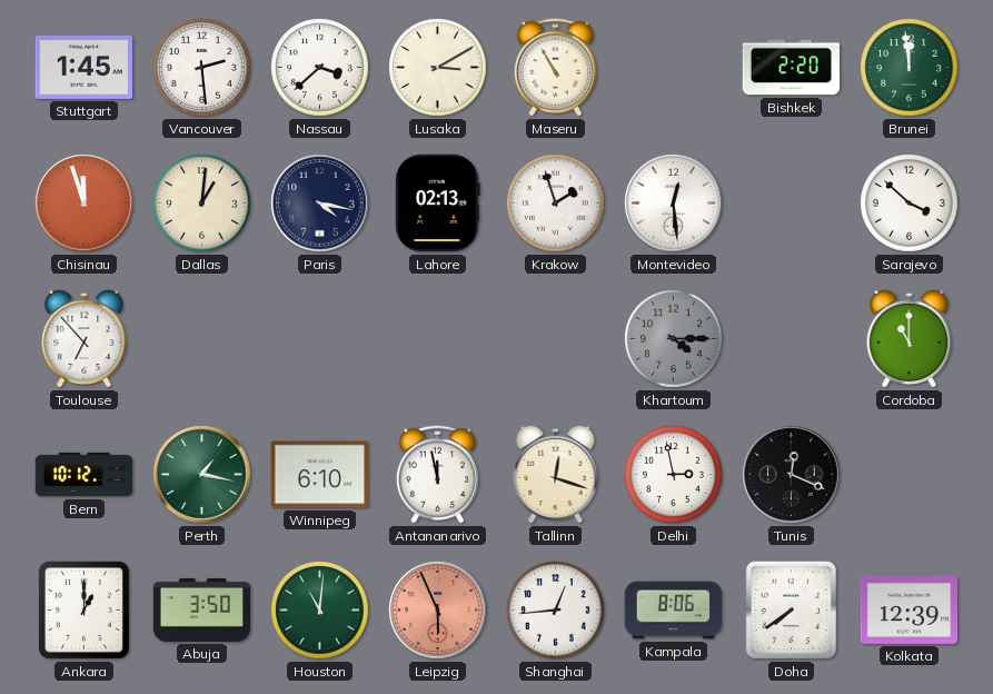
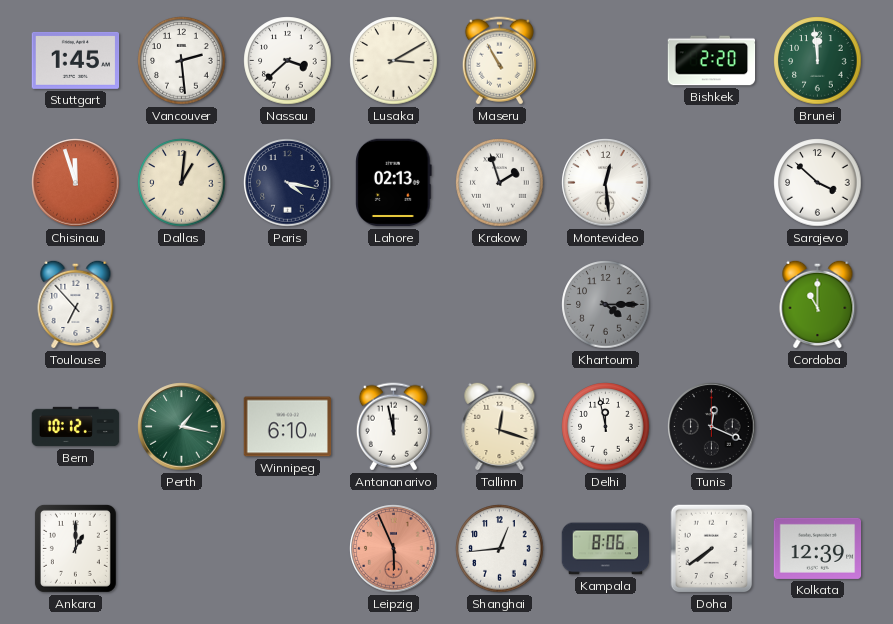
Delhi: 2:58 -> 11:58
Abuja: 3:50 -> none
Houston: 11:01 -> none
